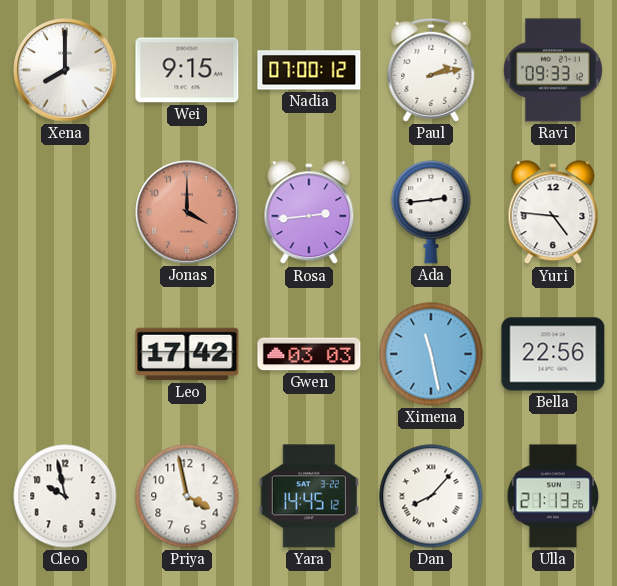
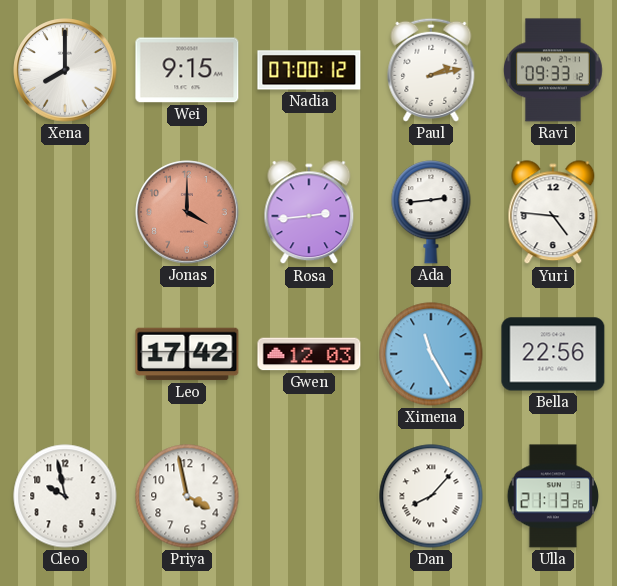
Gwen: 03:03 -> 12:03
Ximena: 11:28 -> 11:25
Yara: 14:45 -> none
